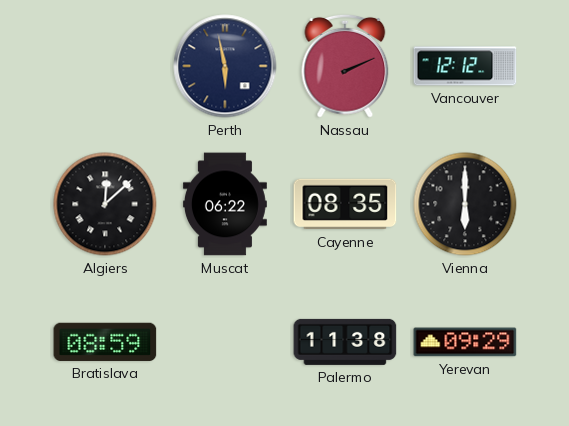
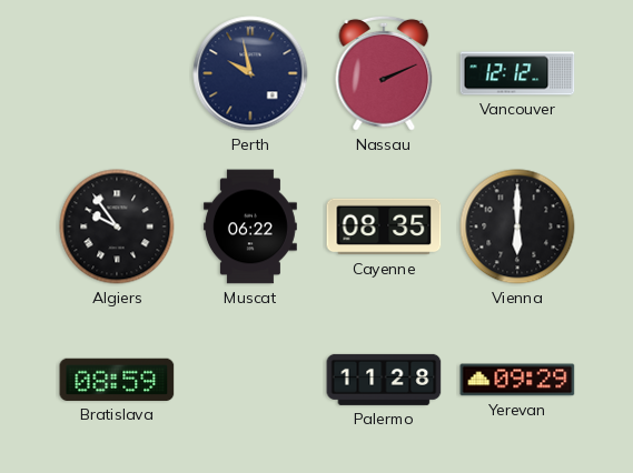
Perth: 5:58 -> 9:58
Algiers: 12:08 -> 9:54
Palermo: 11:38 -> 11:28
